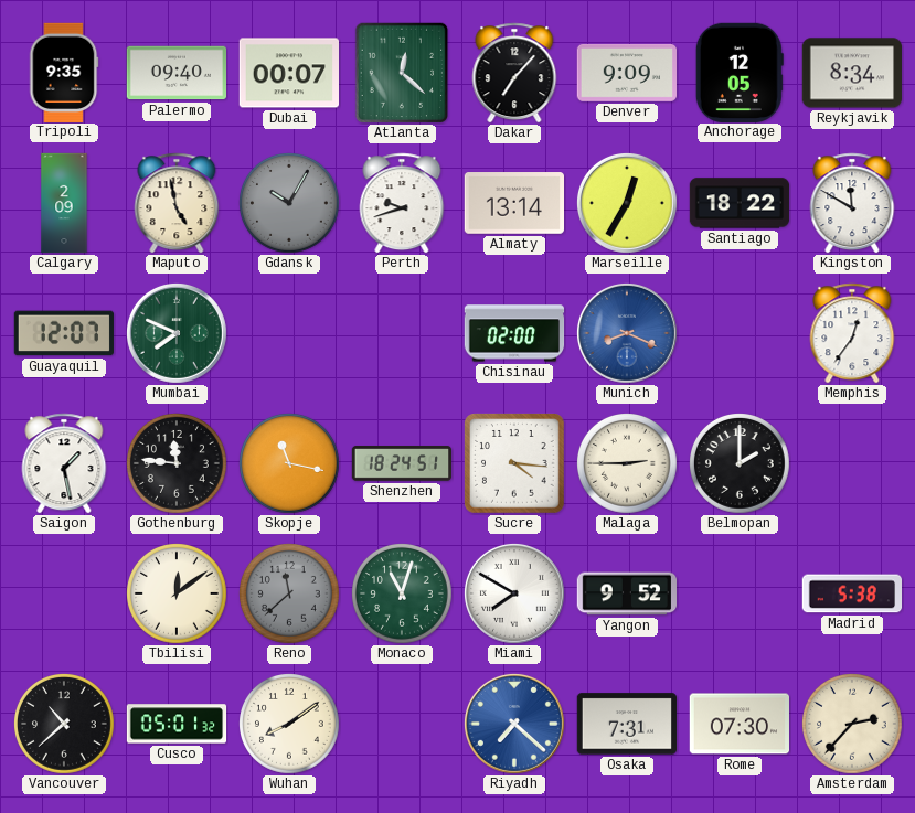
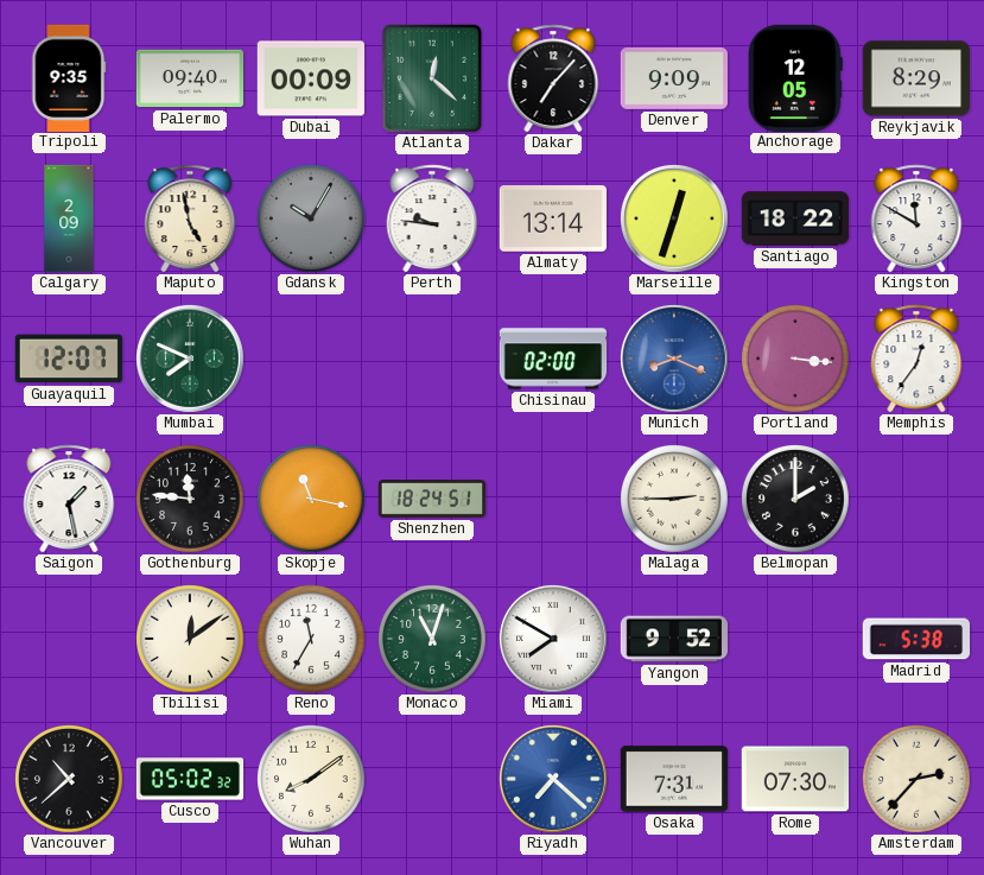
Dubai: 00:07 -> 00:09
Reykjavik: 8:34 -> 8:29
Perth: 9:42 -> 9:46
Marseille: 12:35 -> 12:33
Portland: none -> 3:16
Sucre: 4:16 -> none
Reno: 11:38 -> 11:35
Reno dial: grey -> white
Cusco: 05:01 -> 05:02
